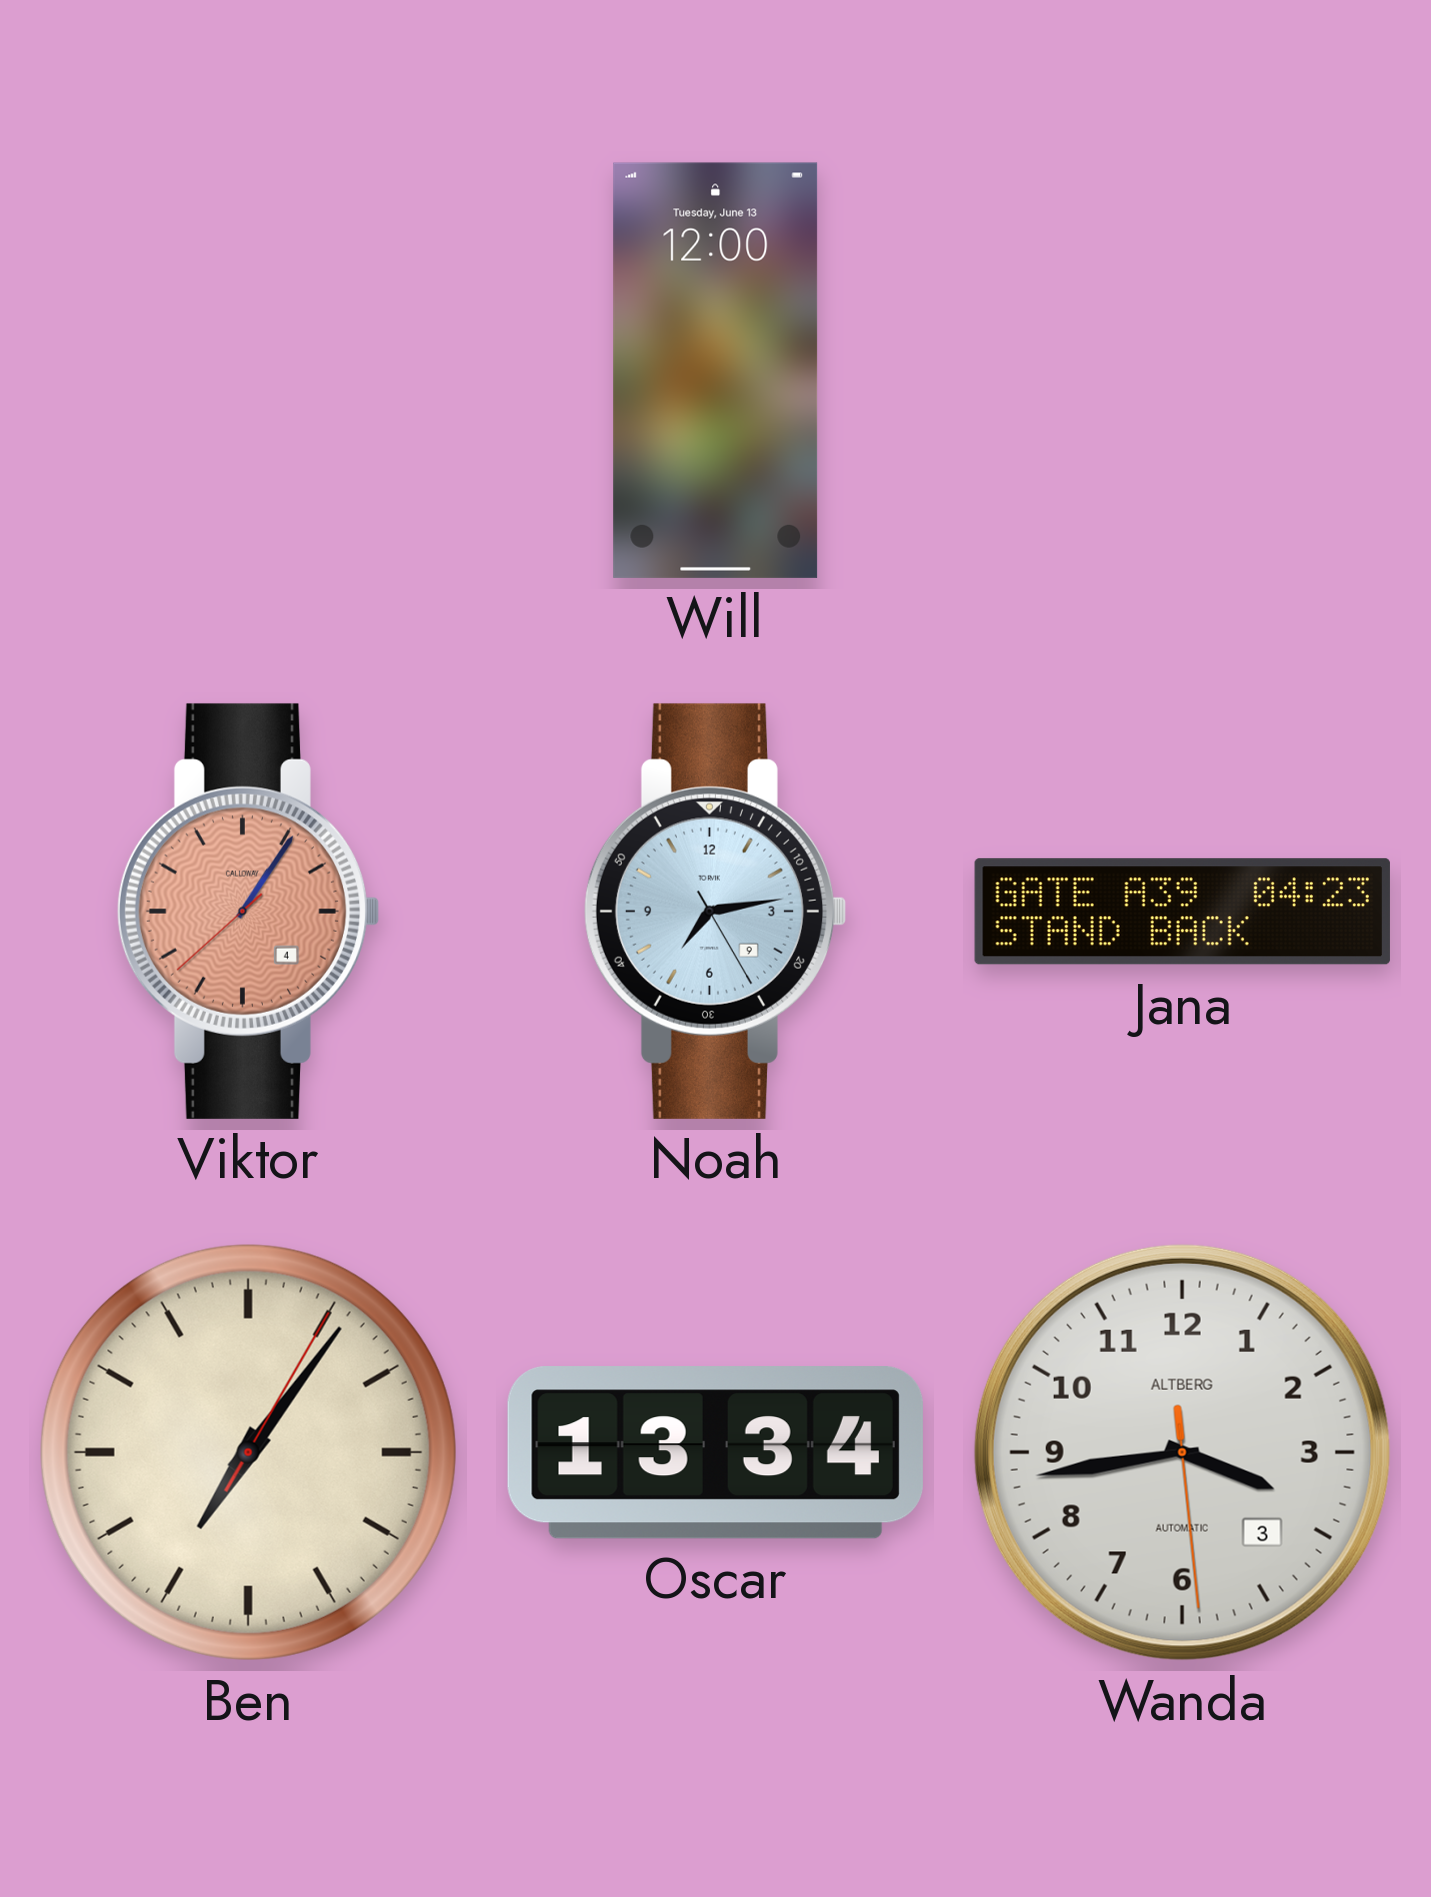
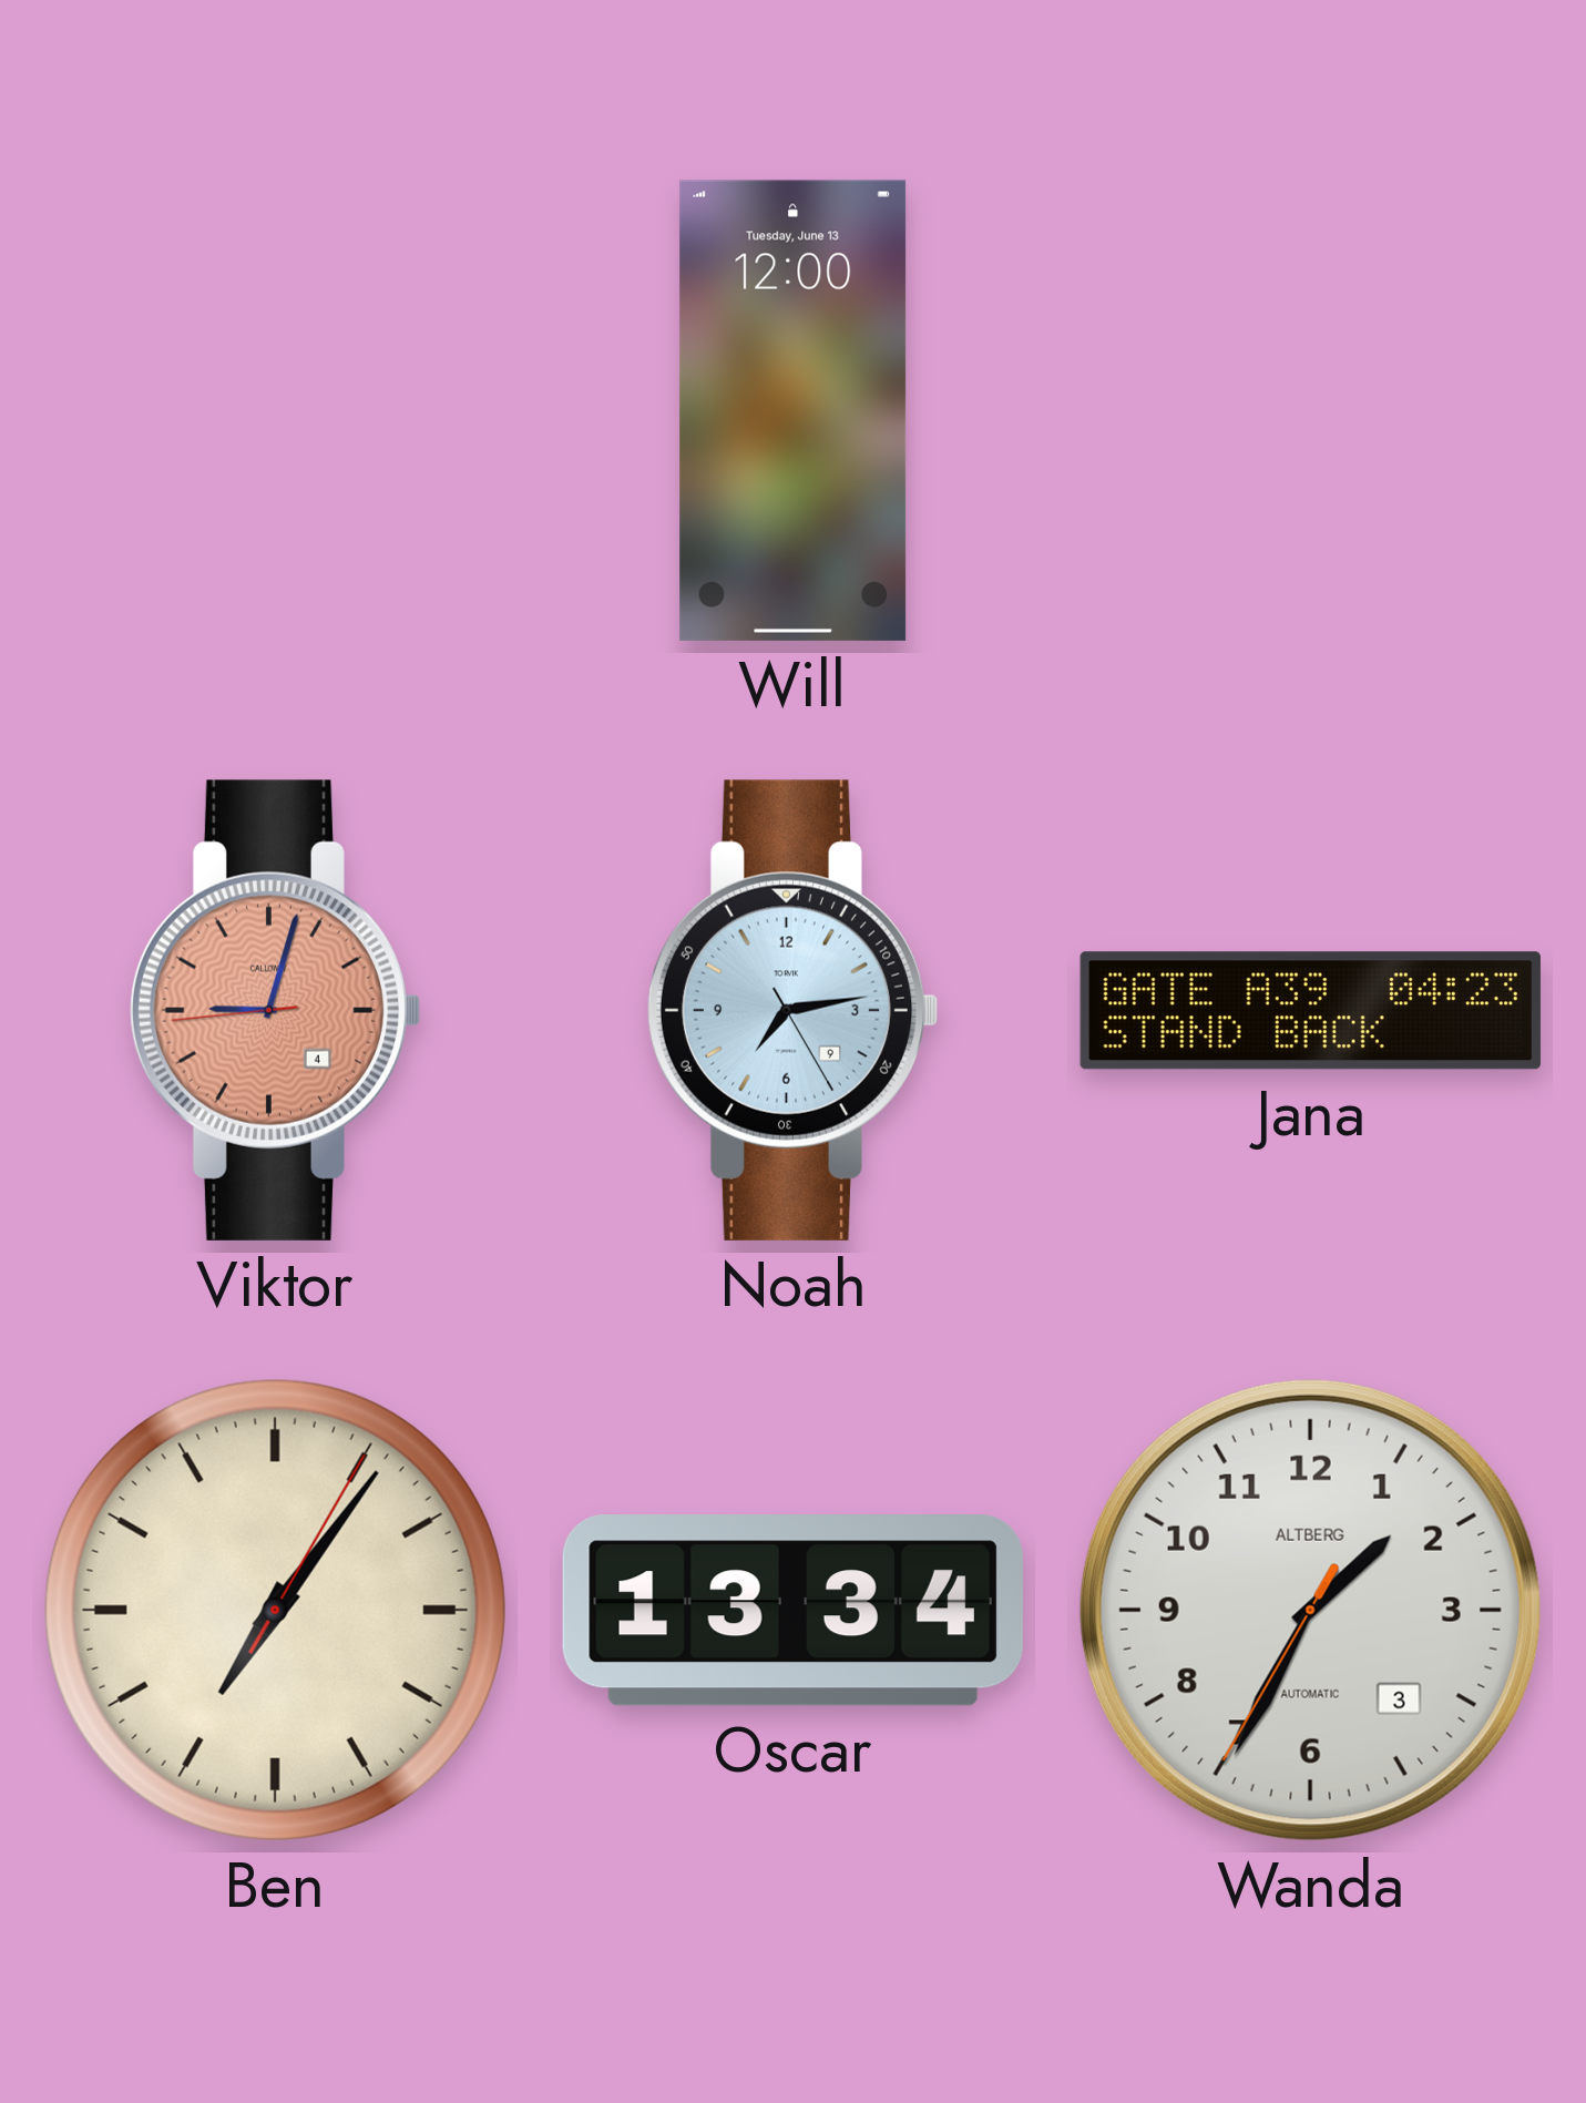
Viktor: 1:05 -> 9:02
Wanda: 3:43 -> 1:34
